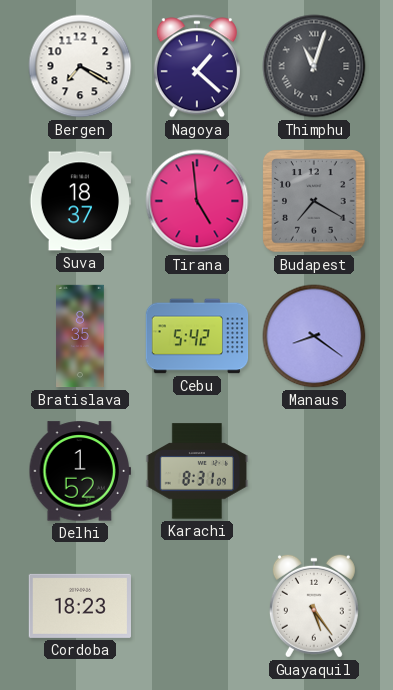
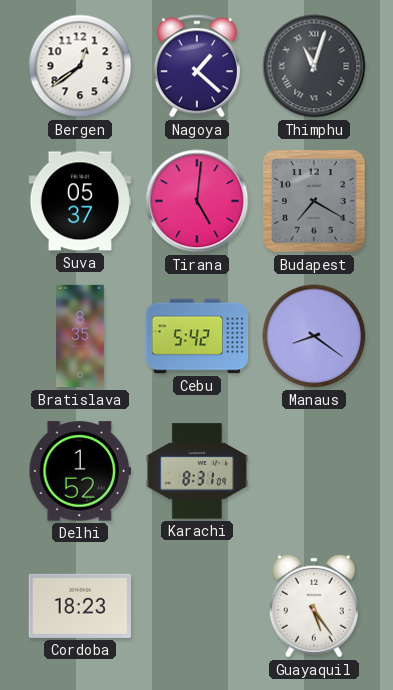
Bergen: 7:20 -> 12:39
Suva: 18:37 -> 05:37
Tirana: 4:59 -> 5:01
